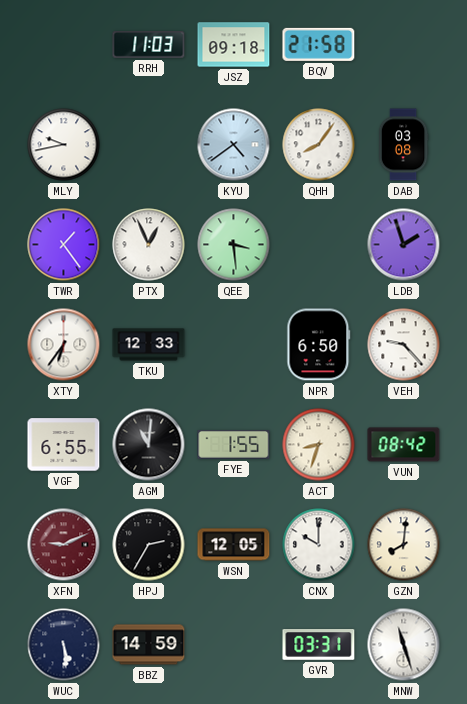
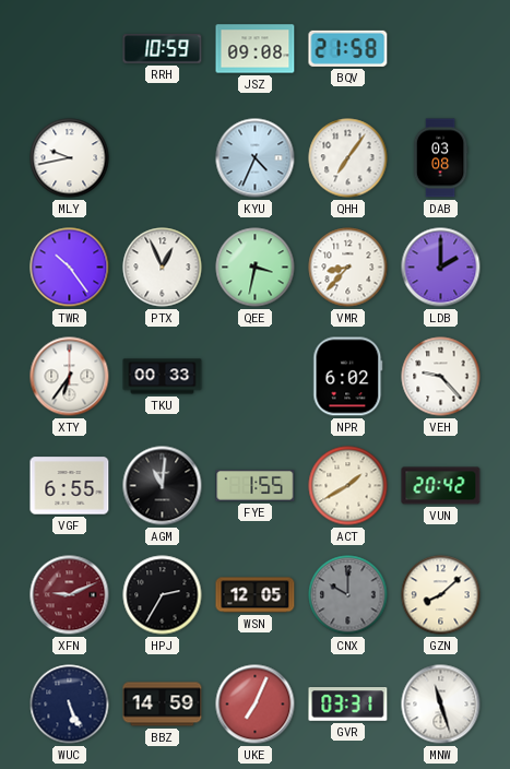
RRH: 11:03 -> 10:59
JSZ: 09:18 -> 09:08
KYU: 4:39 -> 4:34
QHH: 8:06 -> 7:06
TWR: 1:24 -> 10:24
QEE: 3:29 -> 3:32
VMR: none -> 8:37
LDB: 1:57 -> 2:00
TKU: 12:33 -> 00:33
NPR: 6:50 -> 6:02
ACT: 8:33 -> 1:40
VUN: 08:42 -> 20:42
CNX dial: white -> grey
GZN: 8:01 -> 8:08
WUC: 5:29 -> 5:26
UKE: none -> 7:04
